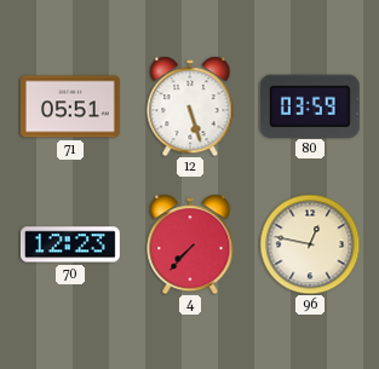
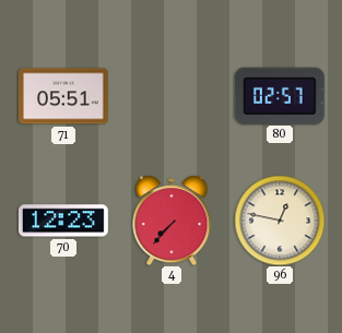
12: 5:27 -> none
80: 03:59 -> 02:57
